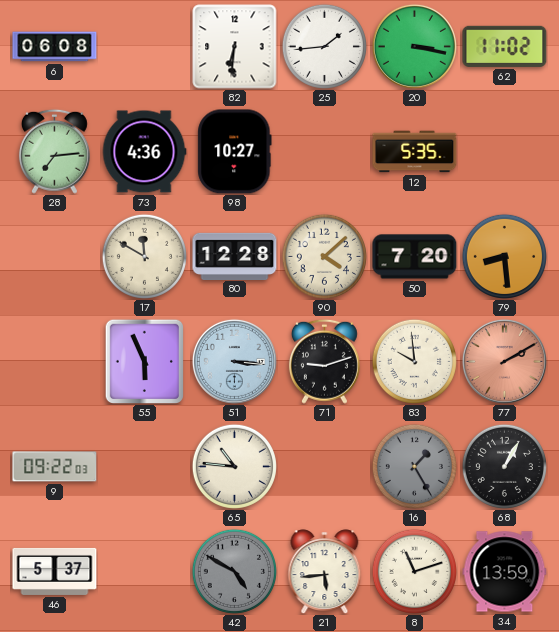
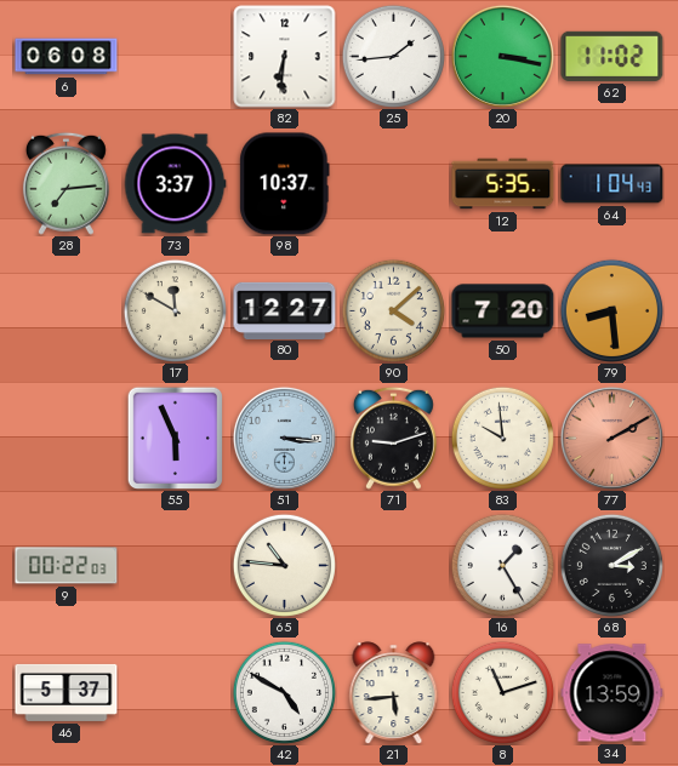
73: 4:36 -> 3:37
98: 10:27 -> 10:37
64: none -> 1:04
80: 12:28 -> 12:27
9: 09:22 -> 00:22
16 dial: grey -> white
68: 1:05 -> 3:10
42 dial: grey -> white
